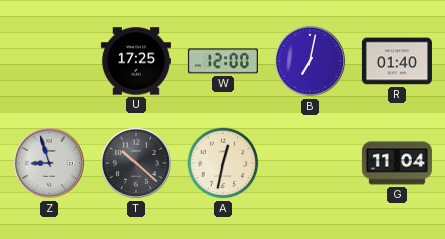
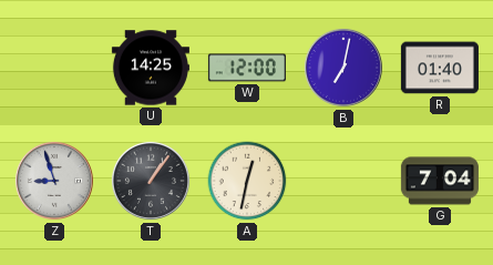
U: 17:25 -> 14:25
T: 10:22 -> 1:06
G: 11:04 -> 7:04
